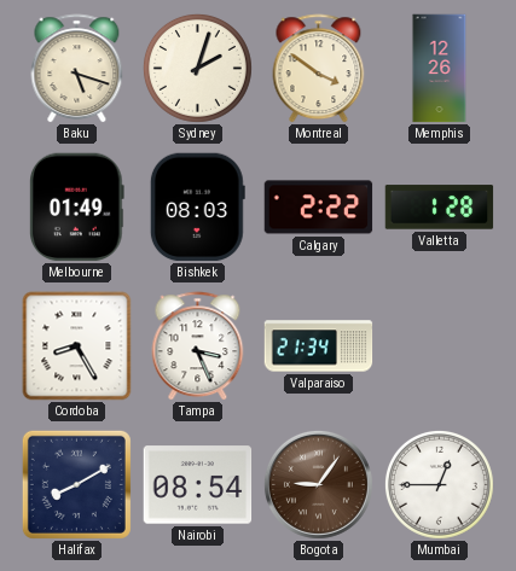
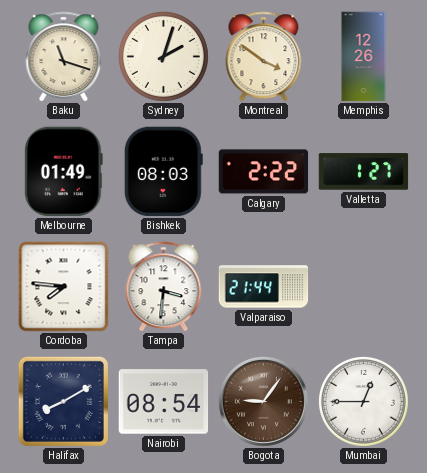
Baku: 5:18 -> 11:18
Valletta: 1:28 -> 1:27
Cordoba: 8:25 -> 7:46
Tampa: 3:26 -> 3:31
Valparaiso: 21:34 -> 21:44
